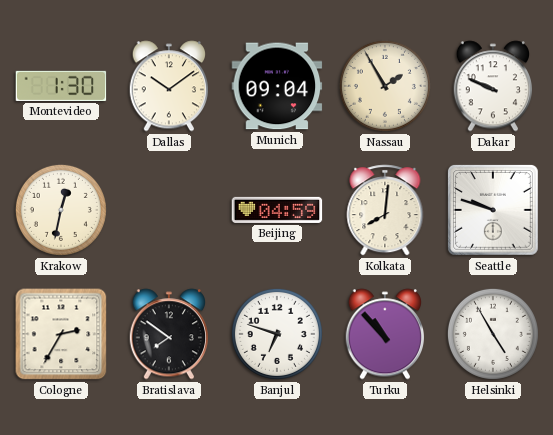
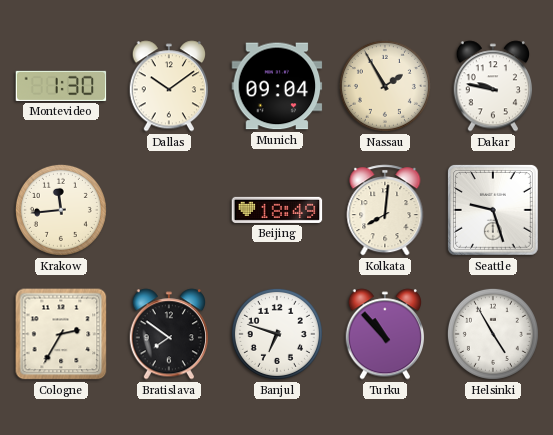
Dakar: 9:49 -> 9:47
Krakow: 12:32 -> 11:44
Beijing: 04:59 -> 18:49
Seattle: 9:48 -> 9:27
